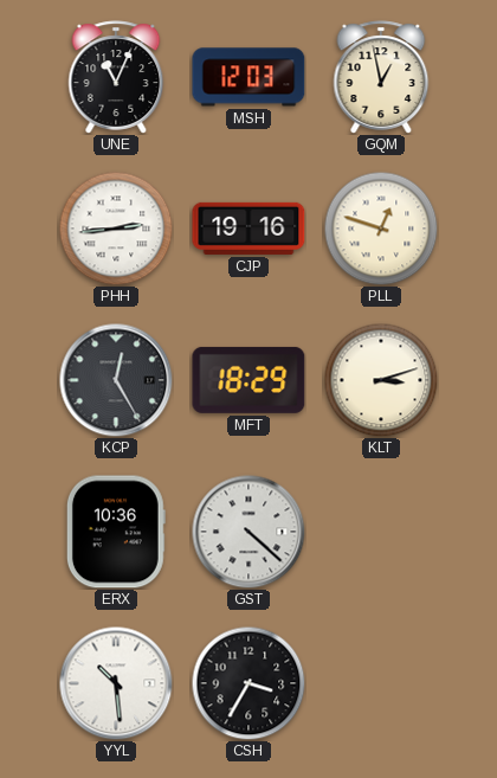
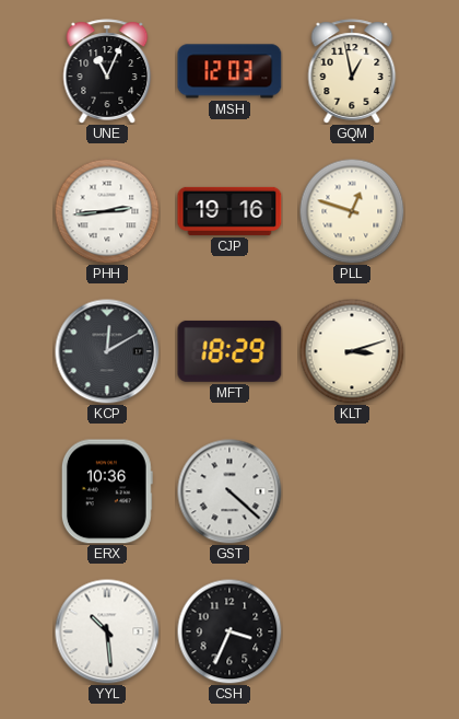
KCP: 12:25 -> 12:10
CSH: 3:35 -> 3:34
